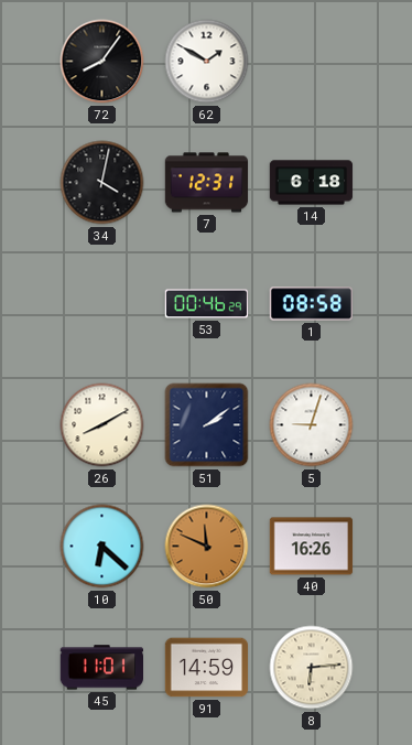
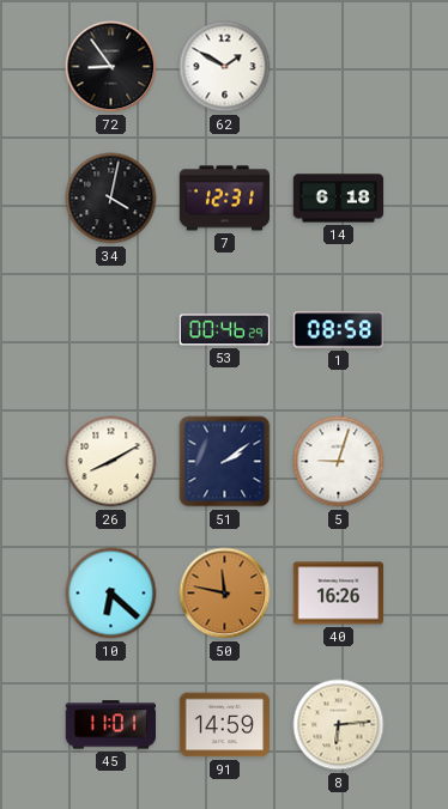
72: 8:06 -> 8:54
50: 11:49 -> 11:47
